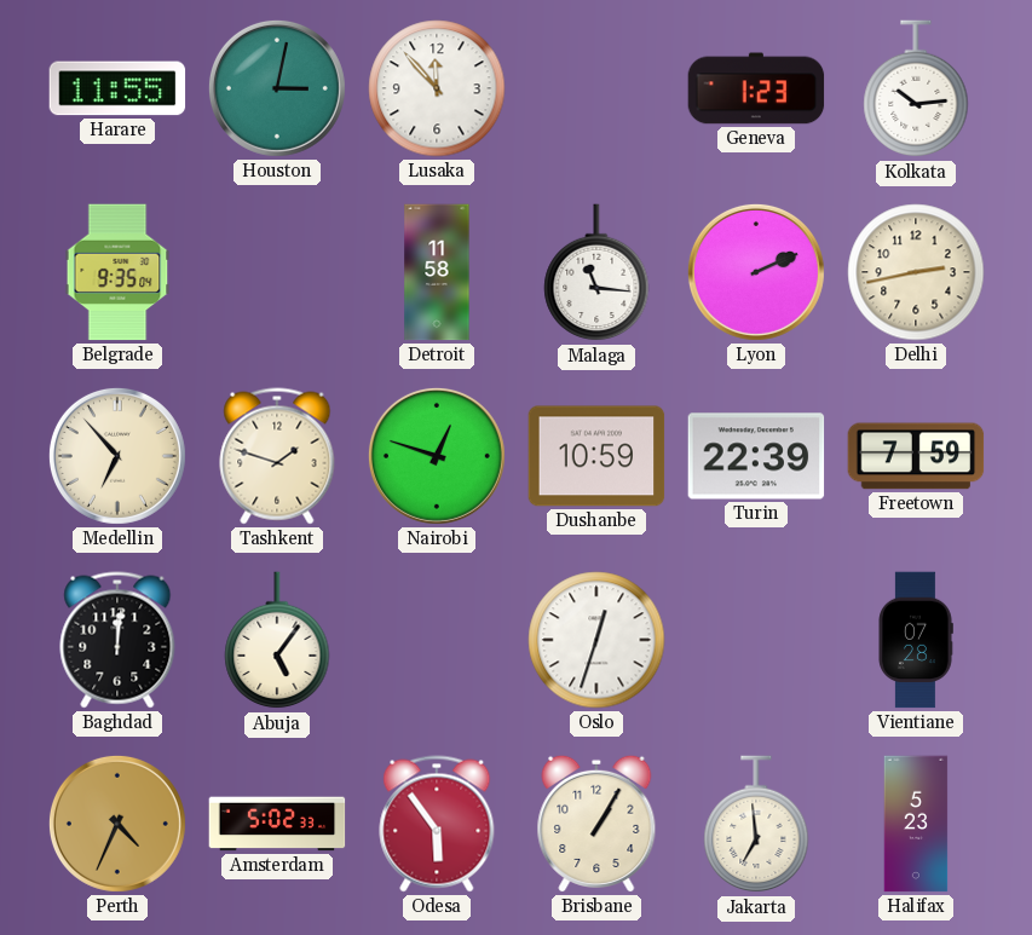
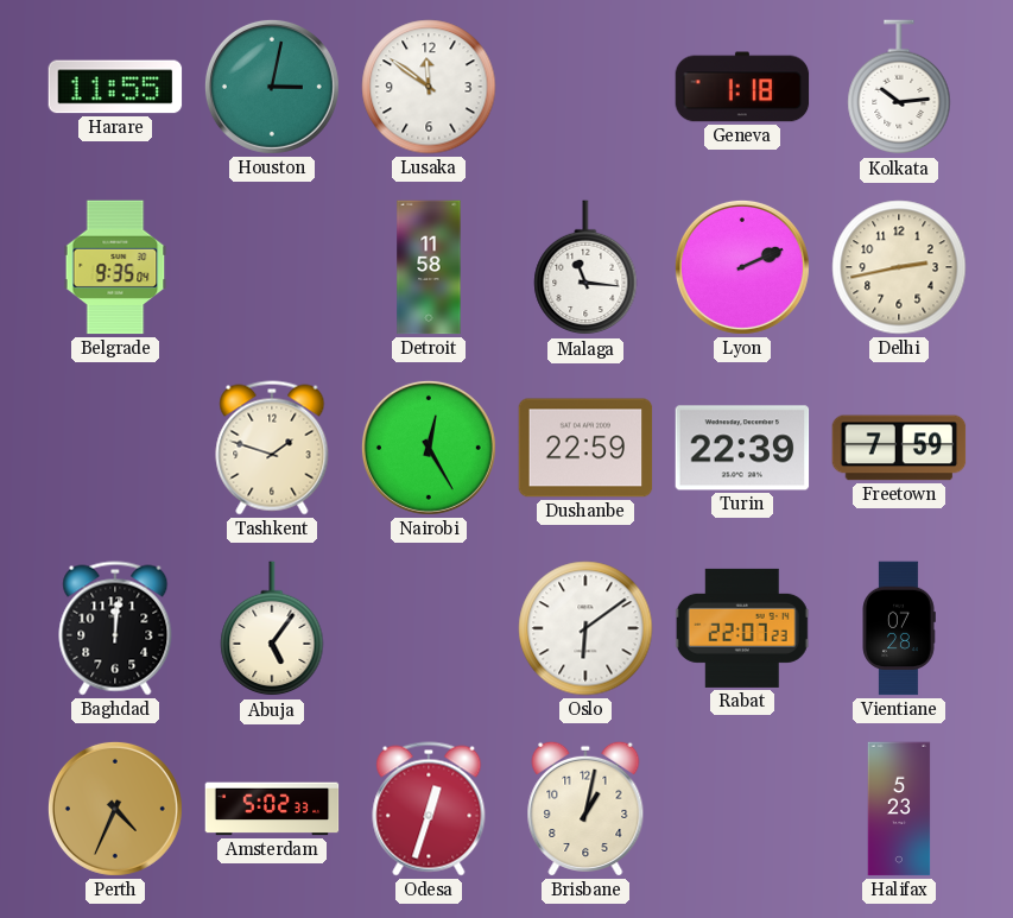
Lusaka: 11:53 -> 11:51
Geneva: 1:23 -> 1:18
Medellin: 6:53 -> none
Nairobi: 12:48 -> 12:25
Dushanbe: 10:59 -> 22:59
Oslo: 12:33 -> 6:09
Rabat: none -> 22:07
Odesa: 5:54 -> 12:33
Brisbane: 1:05 -> 1:02
Jakarta: 6:59 -> none
